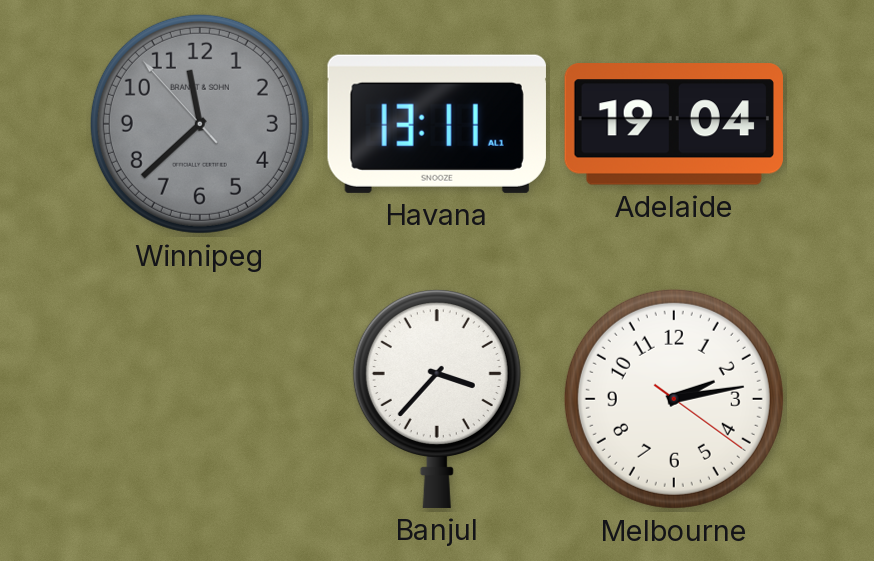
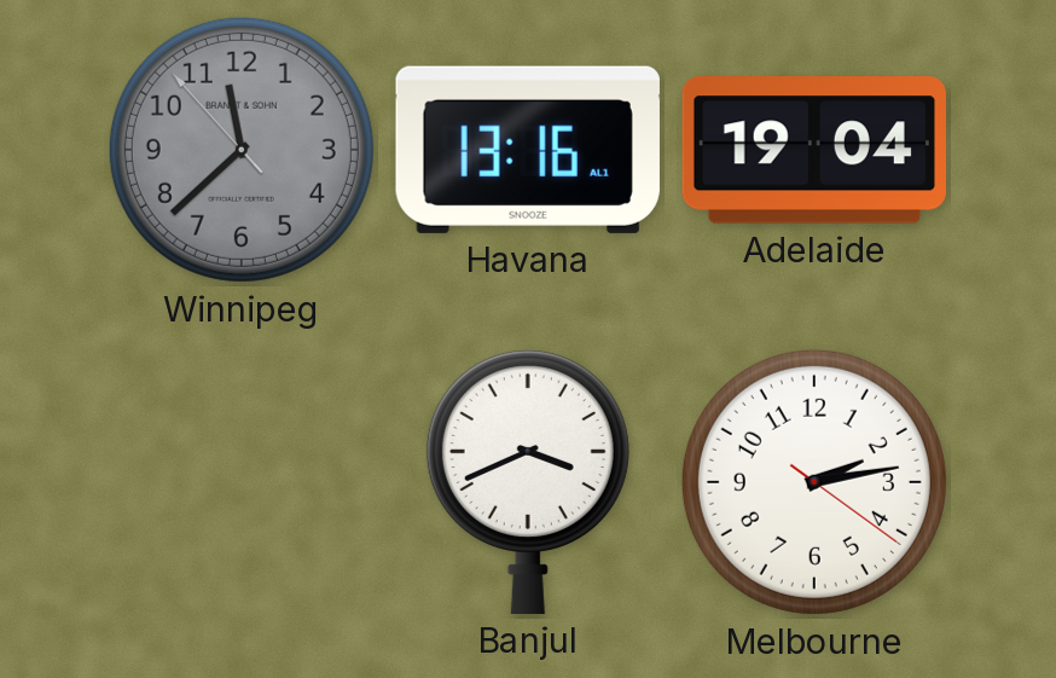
Havana: 13:11 -> 13:16
Banjul: 3:37 -> 3:41
